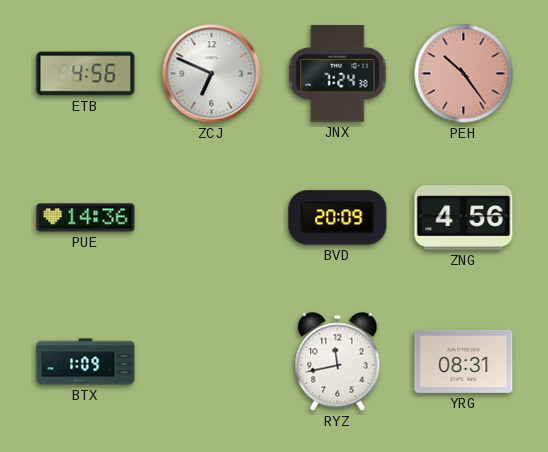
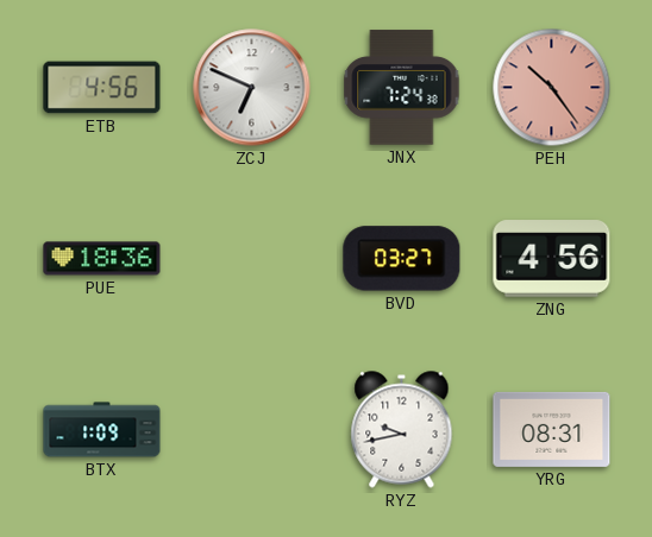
PUE: 14:36 -> 18:36
BVD: 20:09 -> 03:27
RYZ: 11:43 -> 9:43
